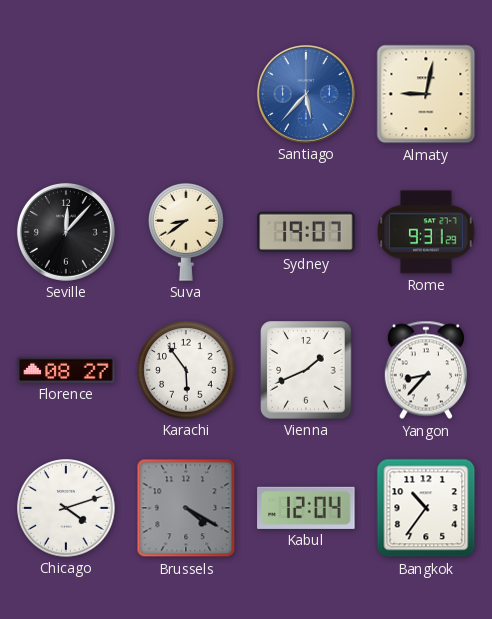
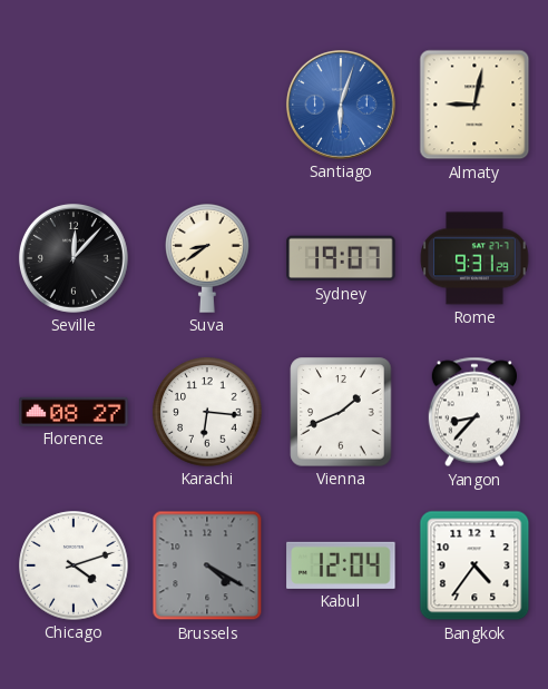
Santiago: 5:37 -> 6:03
Karachi: 5:54 -> 6:16
Bangkok: 10:36 -> 4:36
